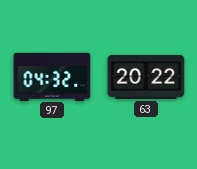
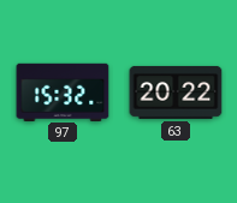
97: 04:32 -> 15:32
